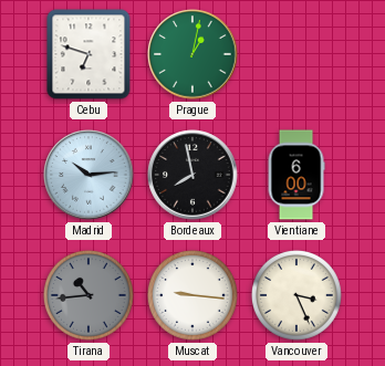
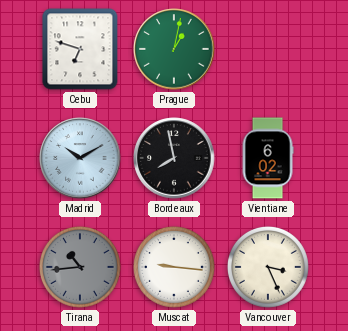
Madrid: 10:14 -> 10:10
Vientiane: 6:00 -> 6:02
